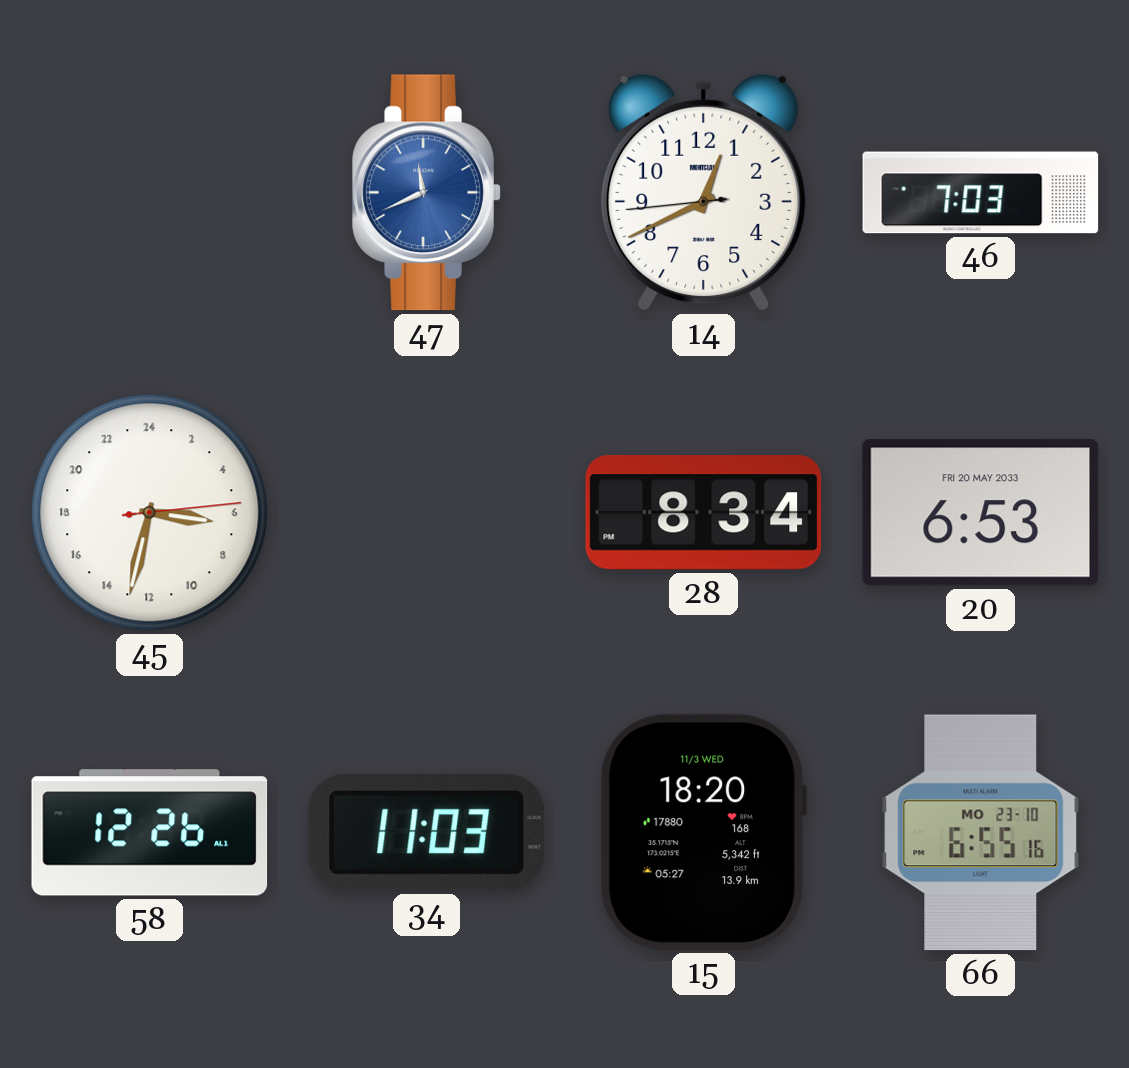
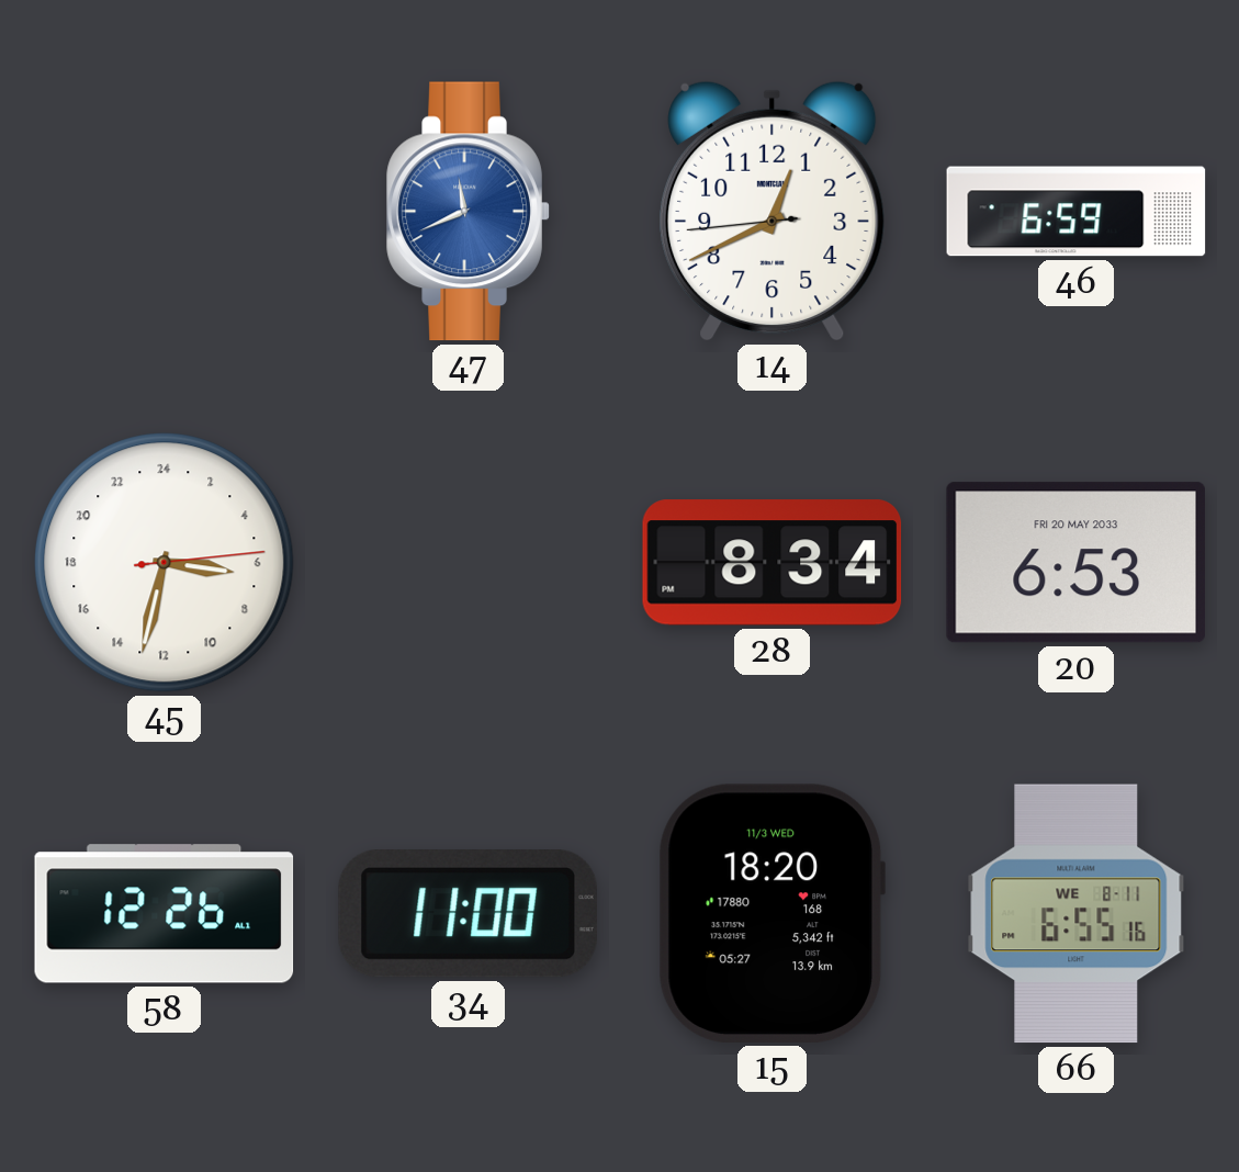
46: 7:03 -> 6:59
34: 11:03 -> 11:00
66 date: MO 23-10 -> WE 8-11
